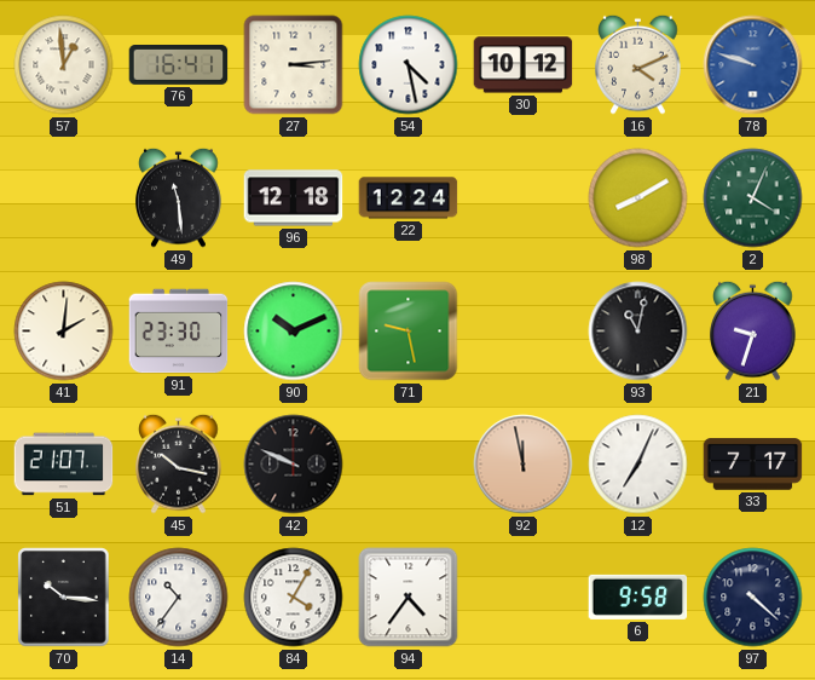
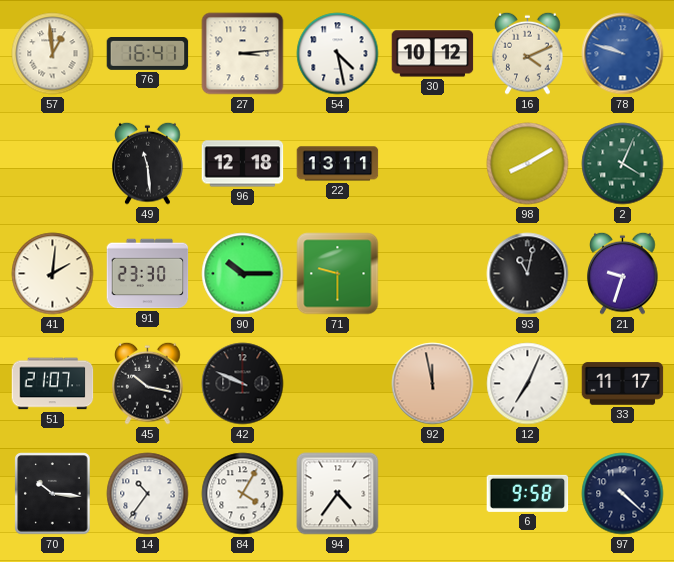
22: 12:24 -> 13:11
90: 10:11 -> 10:15
71: 9:28 -> 9:30
33: 7:17 -> 11:17
